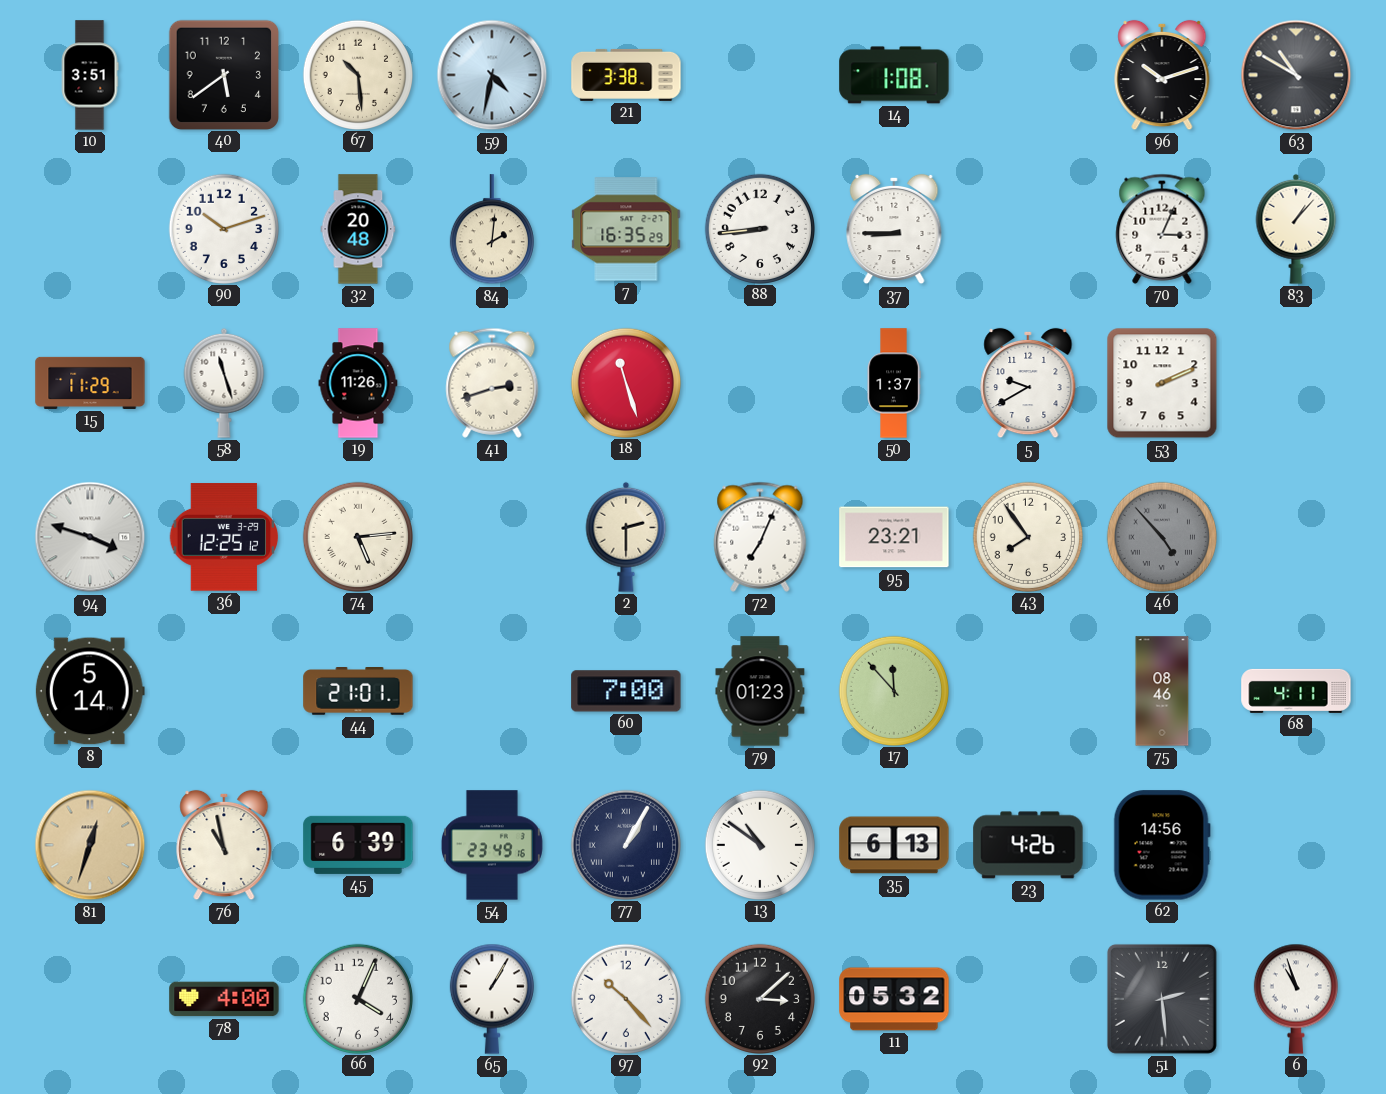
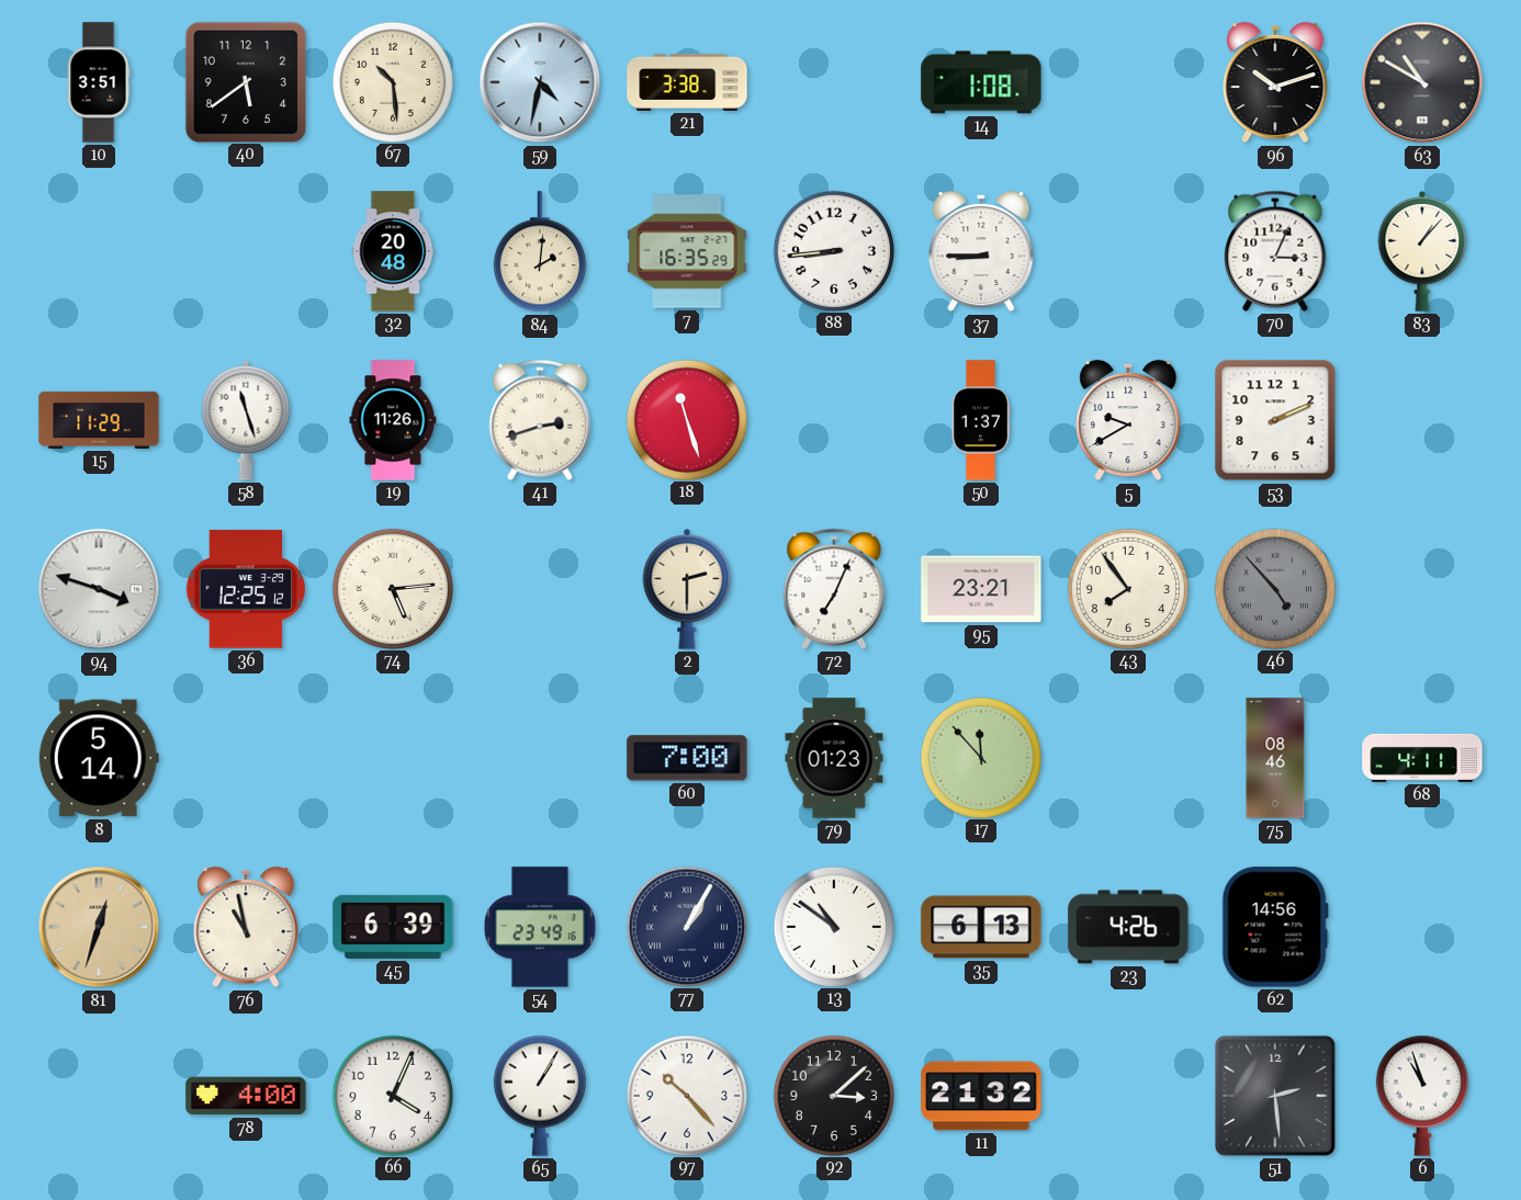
90: 10:12 -> none
44: 21:01 -> none
11: 05:32 -> 21:32
